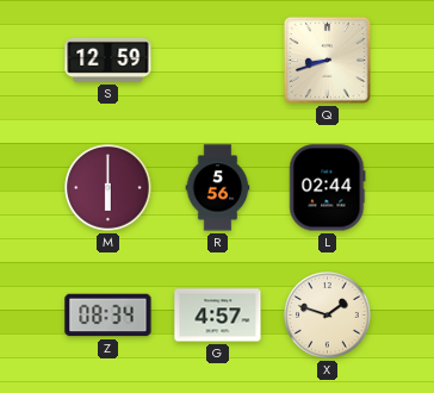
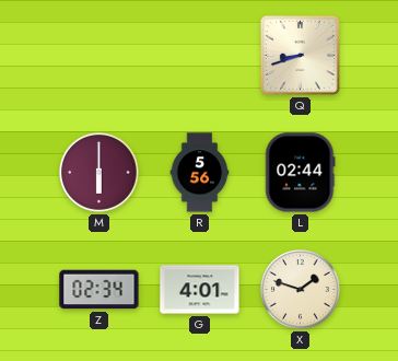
S: 12:59 -> none
Z: 08:34 -> 02:34
G: 4:57 -> 4:01
